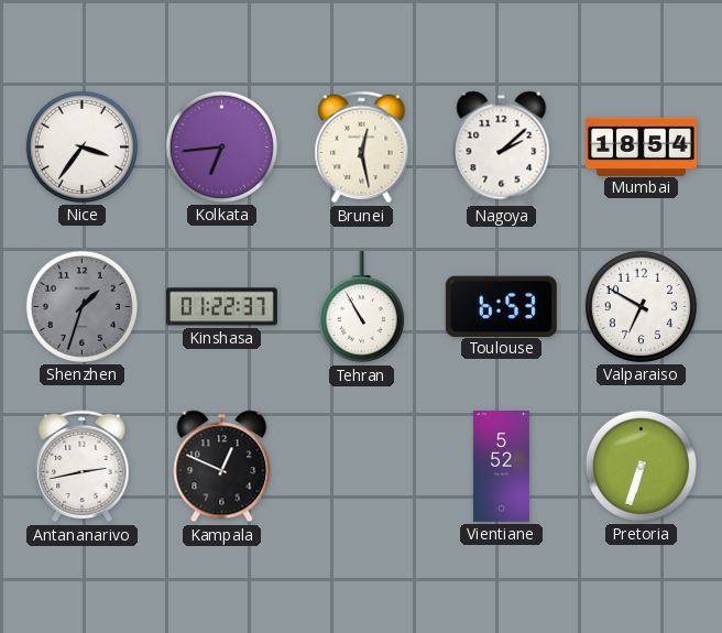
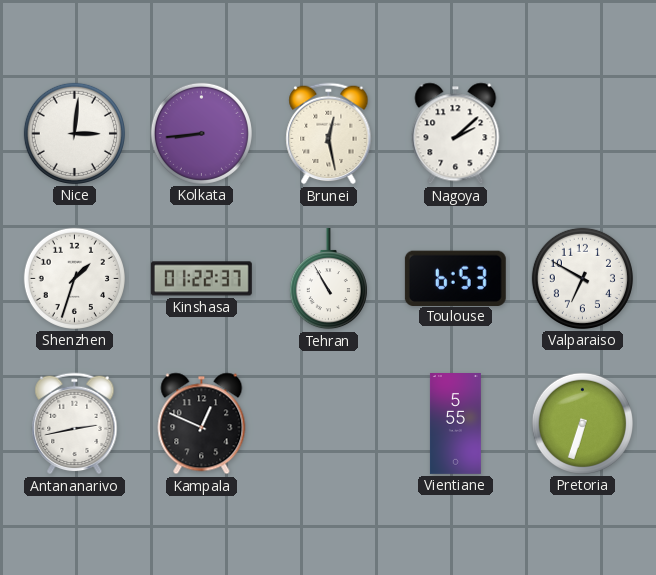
Nice: 3:36 -> 3:01
Kolkata: 6:44 -> 8:44
Mumbai: 18:54 -> none
Shenzhen dial: grey -> white
Vientiane: 5:52 -> 5:55
